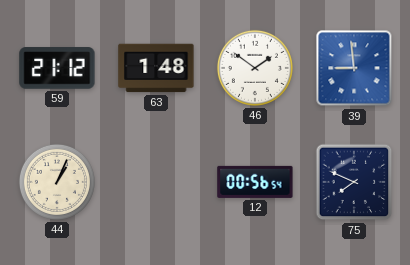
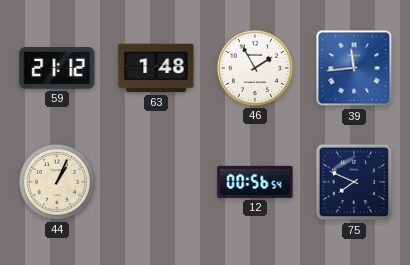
46: 1:51 -> 1:55
39: 8:59 -> 11:44
